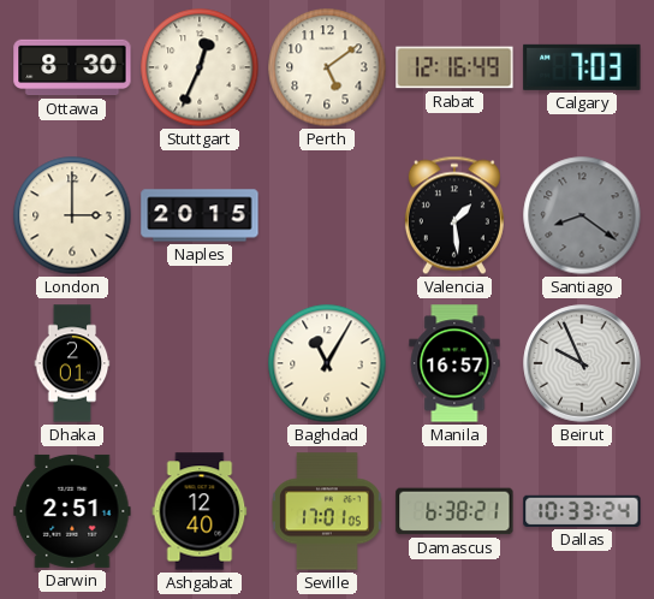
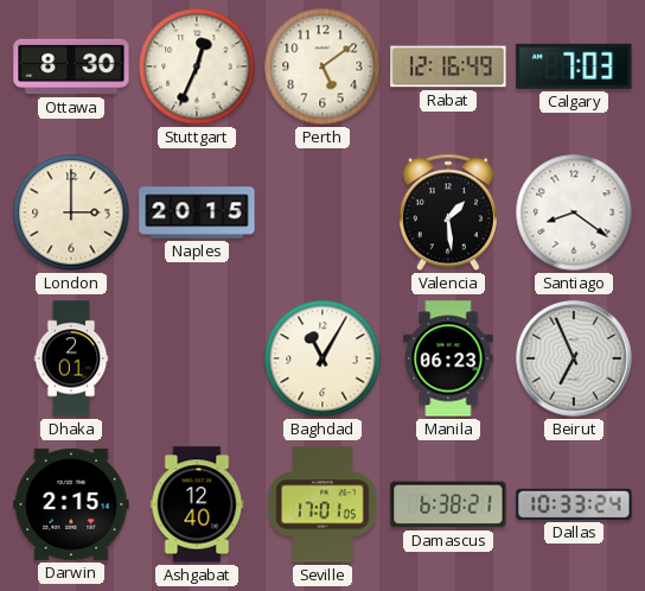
Santiago dial: grey -> white
Manila: 16:57 -> 06:23
Beirut: 9:56 -> 6:56
Darwin: 2:51 -> 2:15
